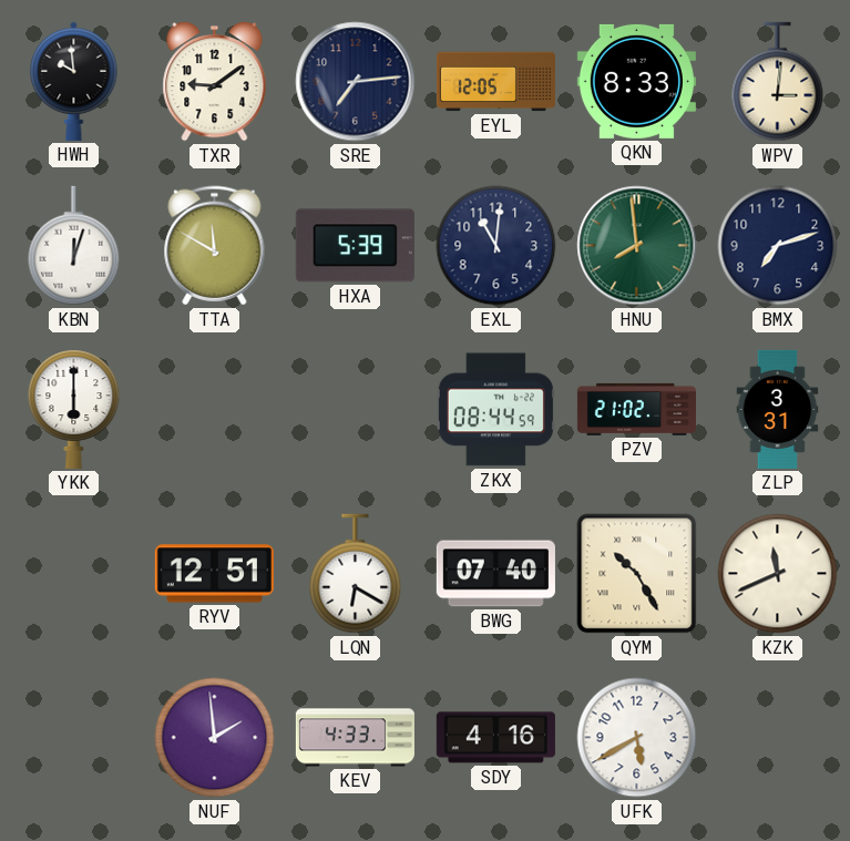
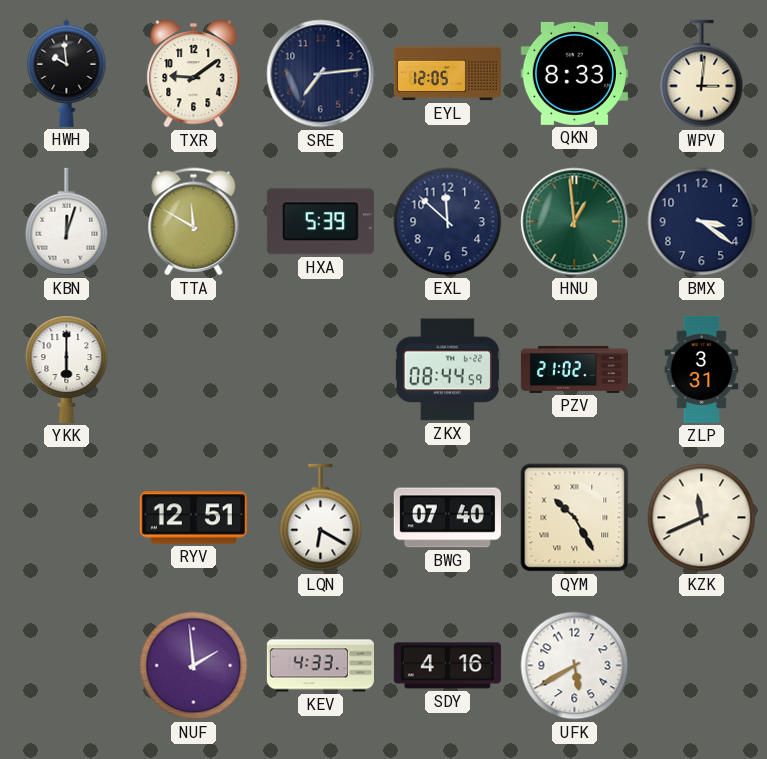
EXL: 11:01 -> 11:52
HNU: 7:59 -> 12:59
BMX: 7:12 -> 3:21
